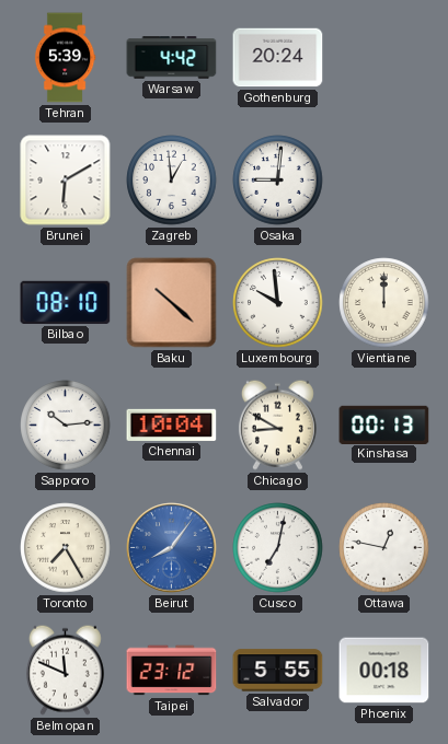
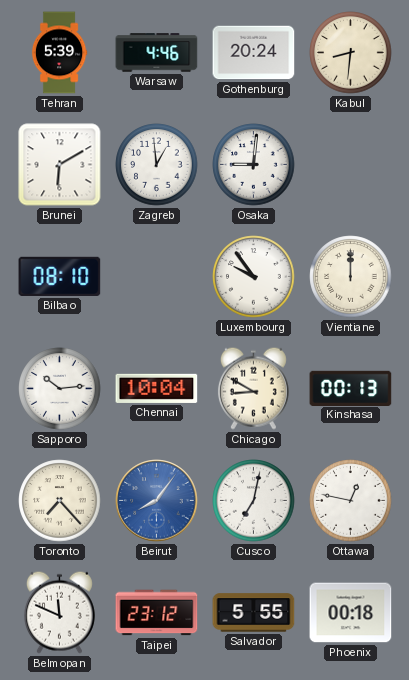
Warsaw: 4:42 -> 4:46
Kabul: none -> 8:31
Baku: 10:22 -> none
Luxembourg: 9:59 -> 9:54
Toronto: 7:25 -> 7:23
